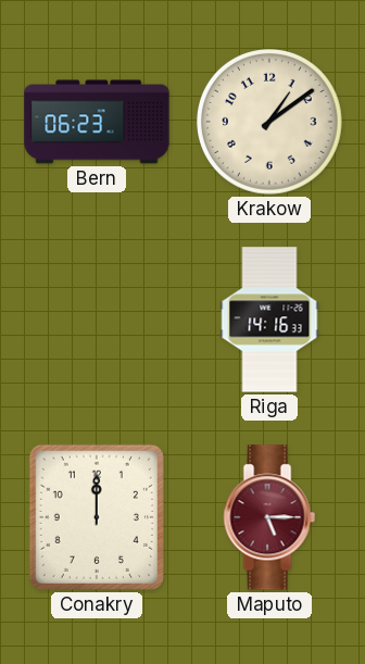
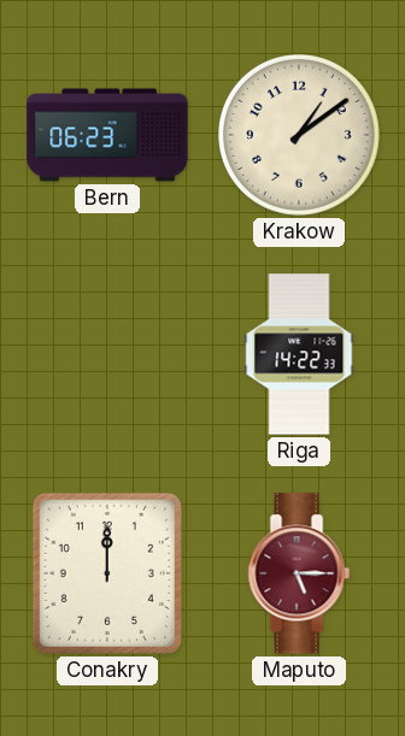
Riga: 14:16 -> 14:22
